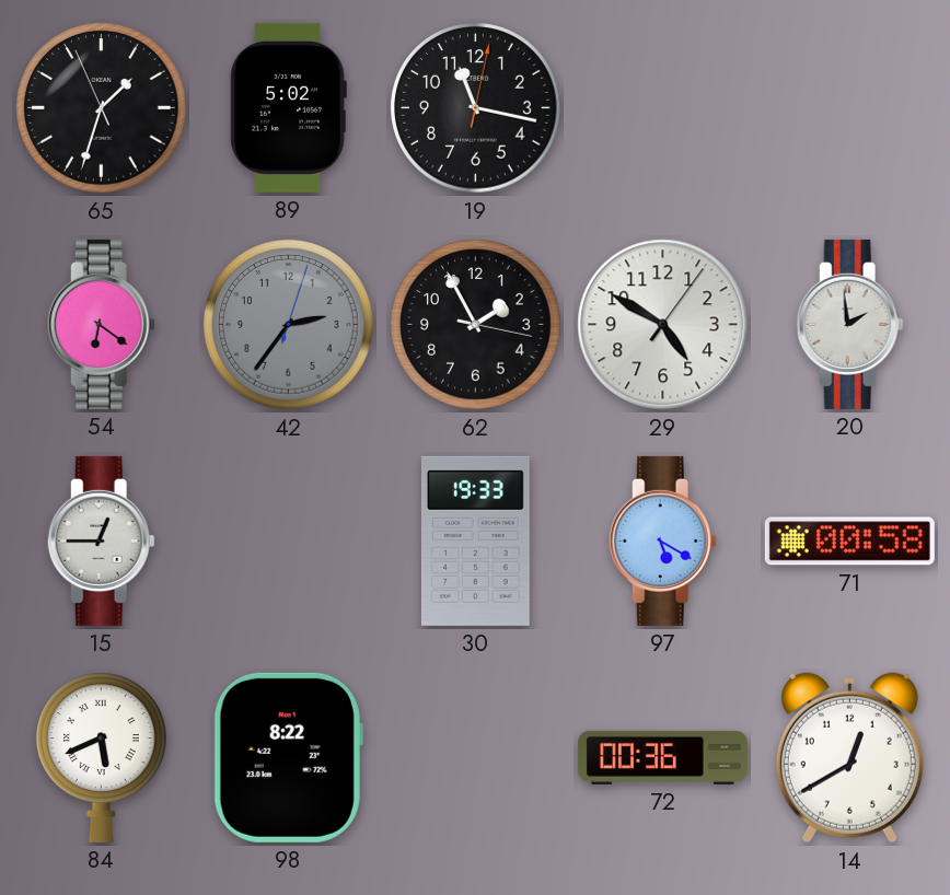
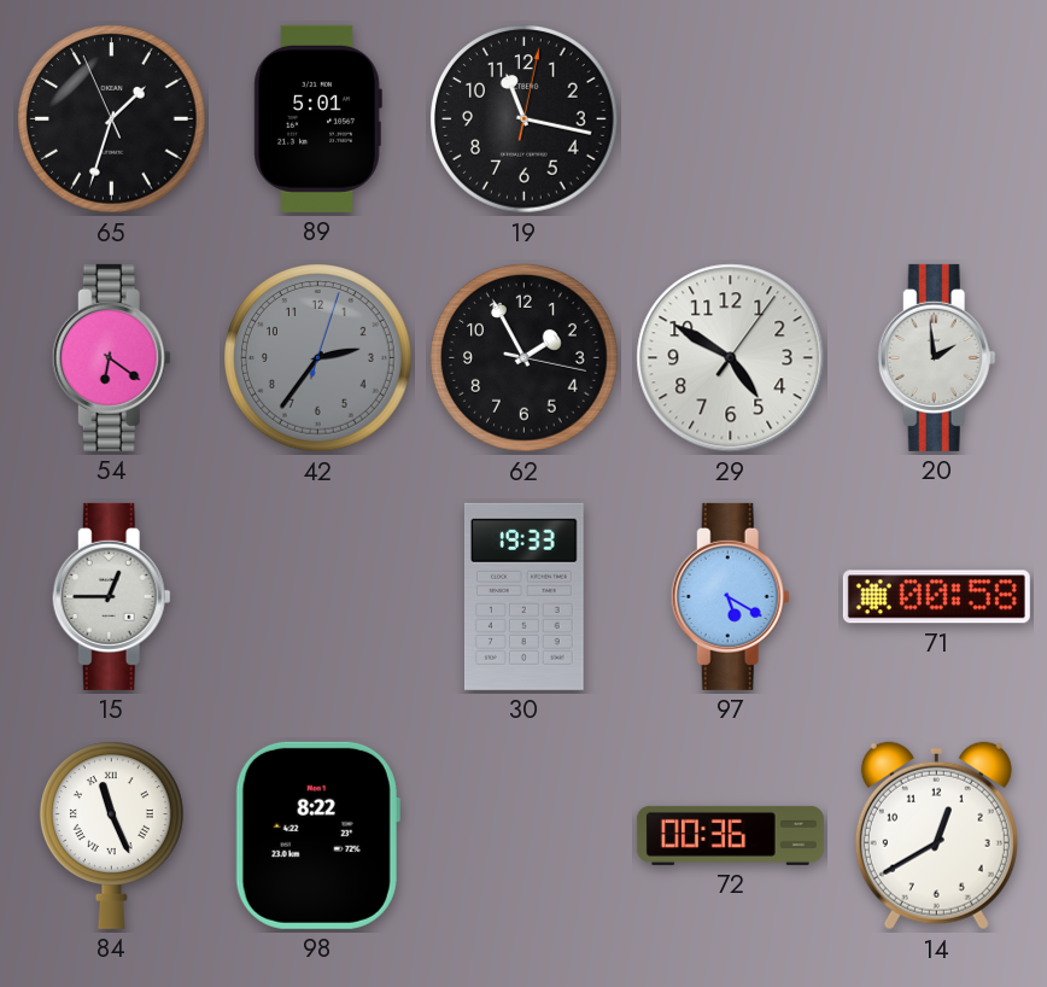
89: 5:02 -> 5:01
84: 5:41 -> 11:26
